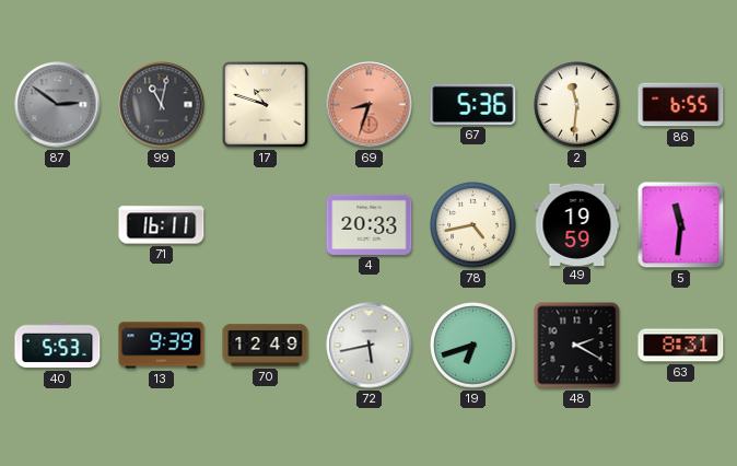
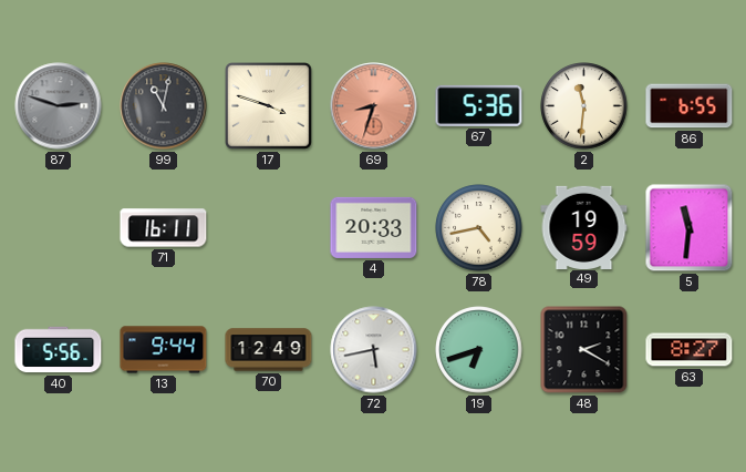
87: 2:51 -> 2:48
17: 10:48 -> 3:48
40: 5:53 -> 5:56
13: 9:39 -> 9:44
63: 8:31 -> 8:27
